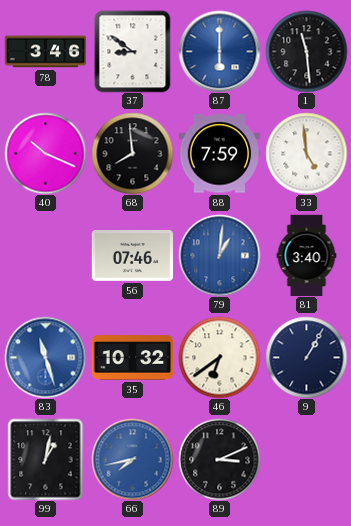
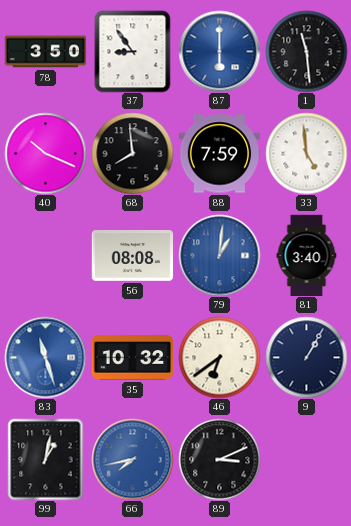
78: 3:46 -> 3:50
37: 8:51 -> 8:54
56: 07:46 -> 08:08
